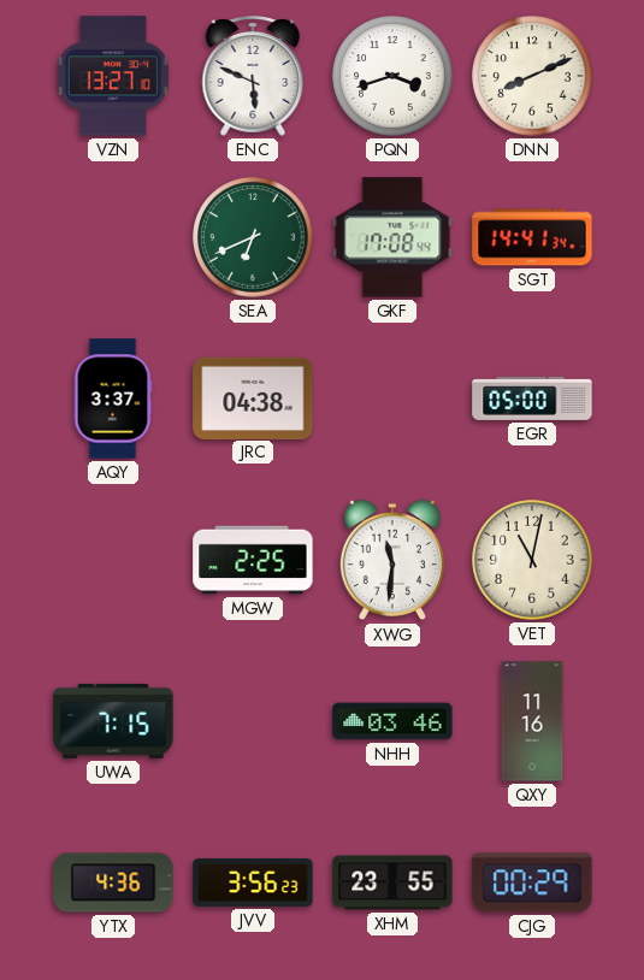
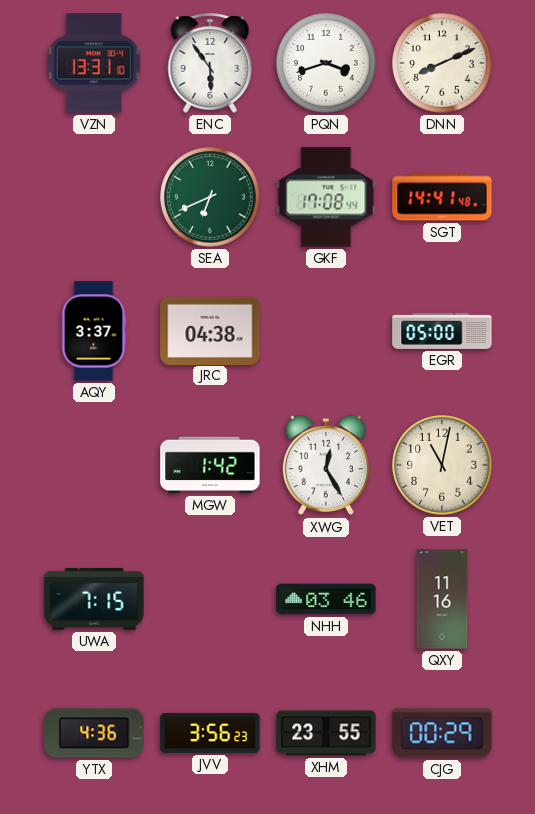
VZN: 13:27 -> 13:31
ENC: 5:49 -> 5:54
SGT: 14:41:34 -> 14:41:48
MGW: 2:25 -> 1:42
XWG: 11:31 -> 12:25
